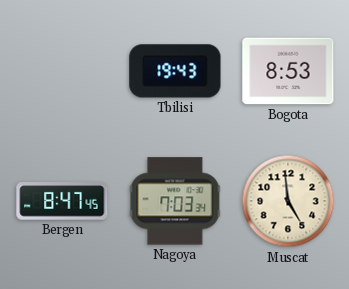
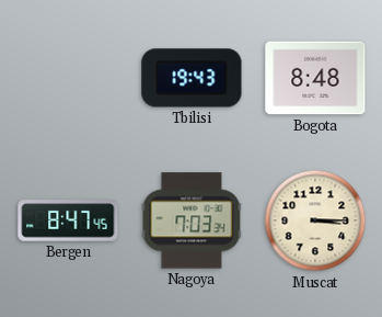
Bogota: 8:53 -> 8:48
Muscat: 4:59 -> 3:15
